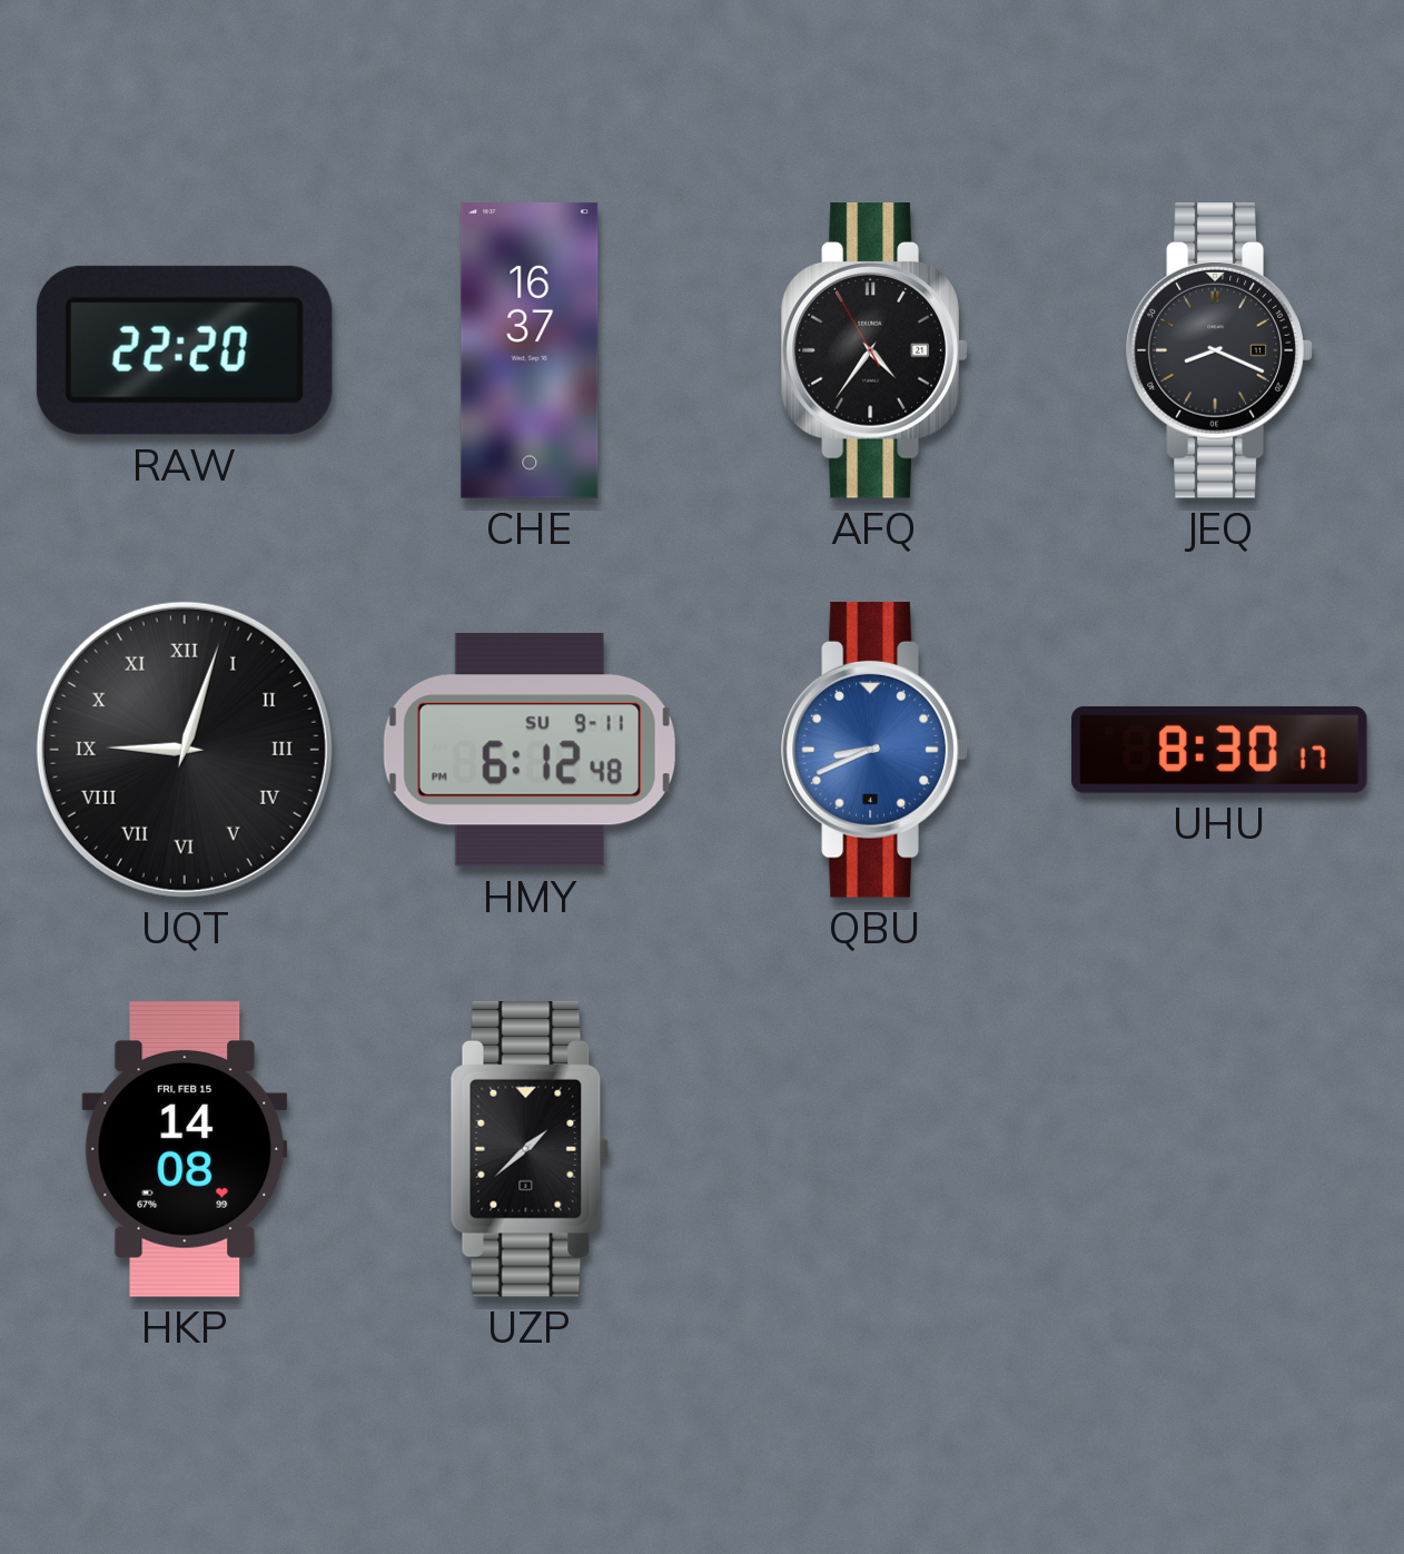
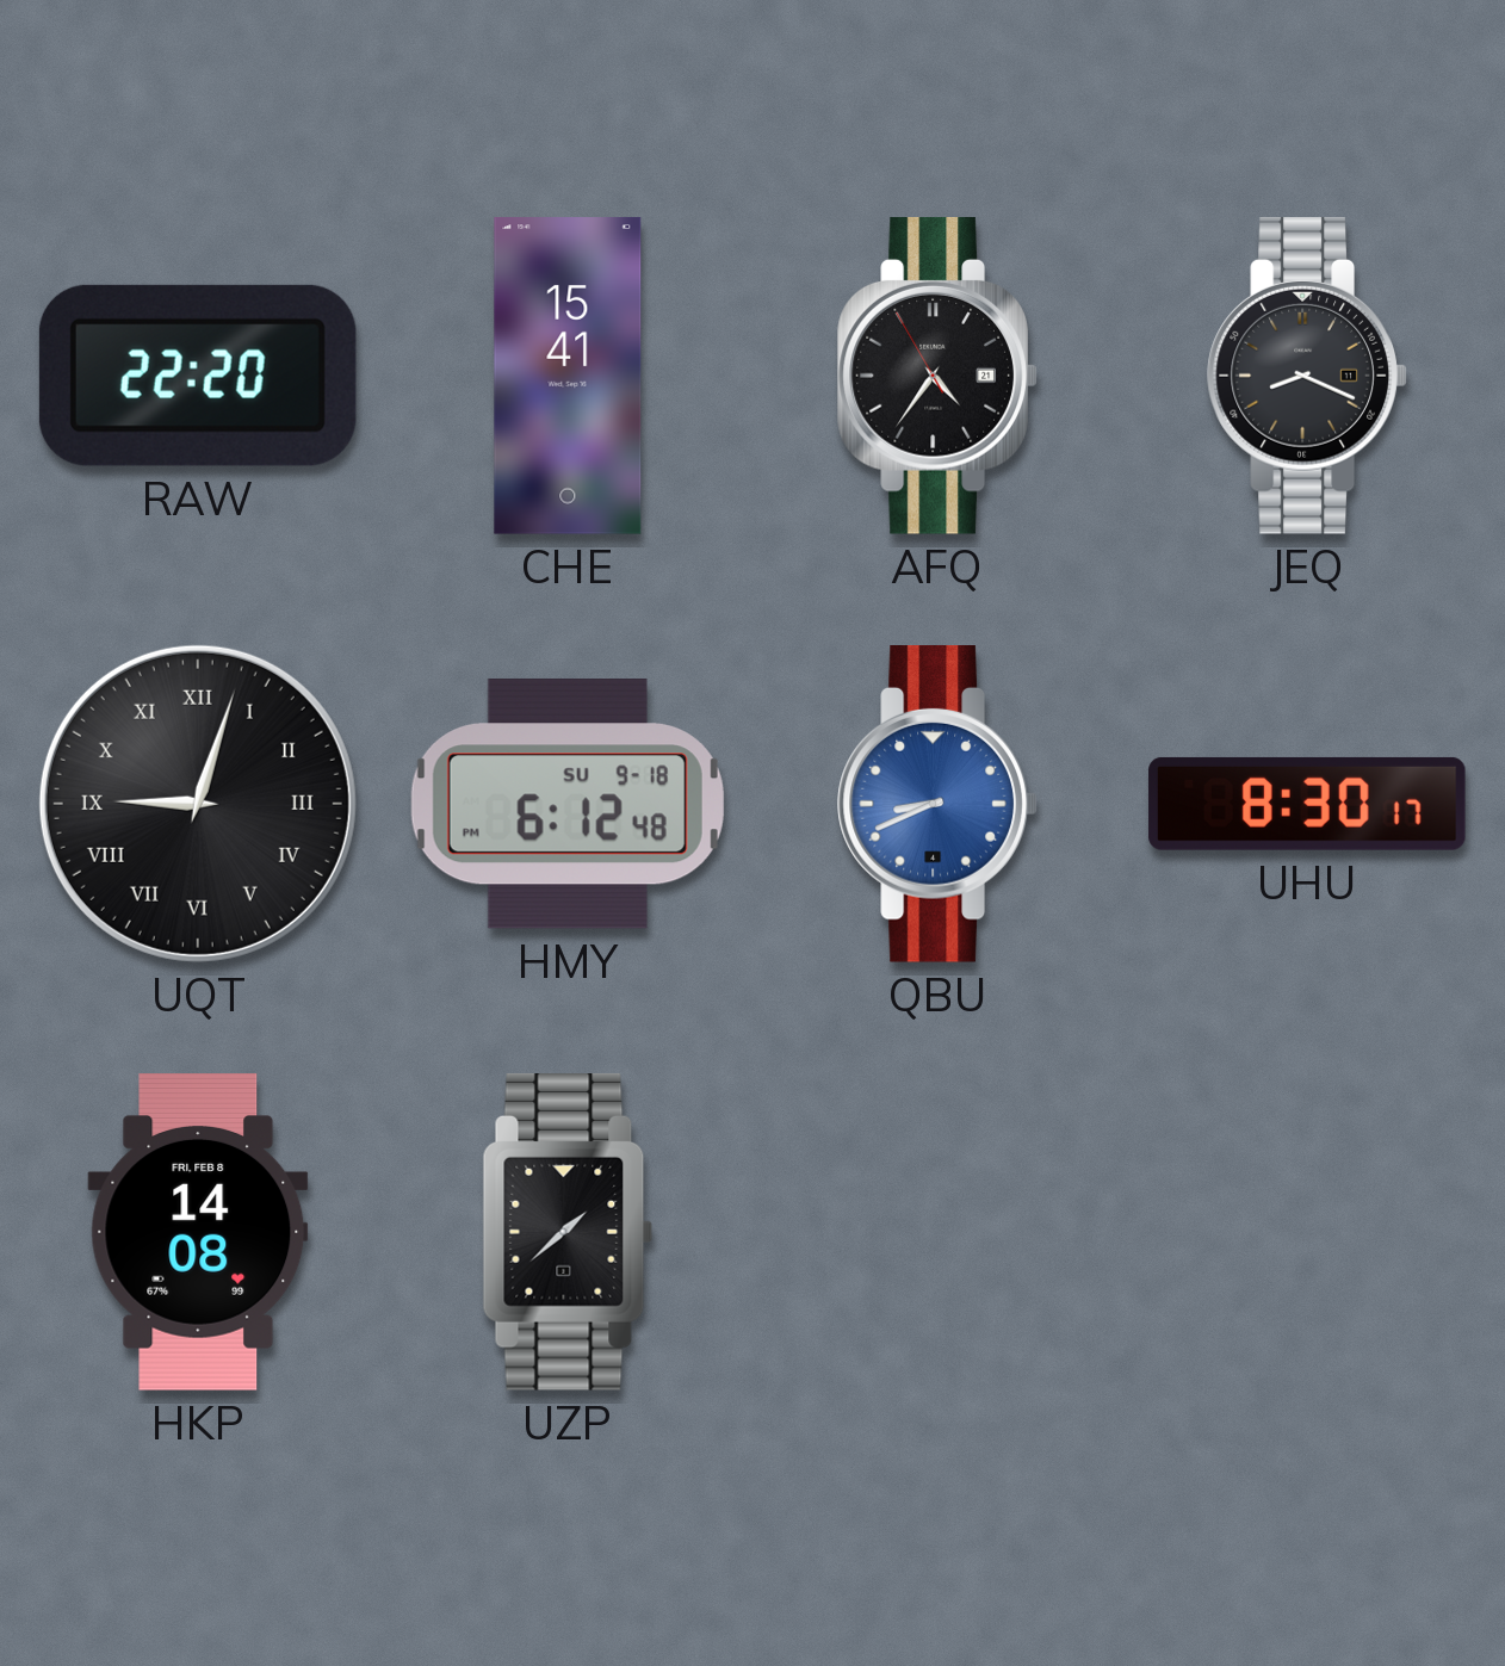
CHE: 16:37 -> 15:41
HMY date: SU 9-11 -> SU 9-18
HKP date: FRI, FEB 15 -> FRI, FEB 8
